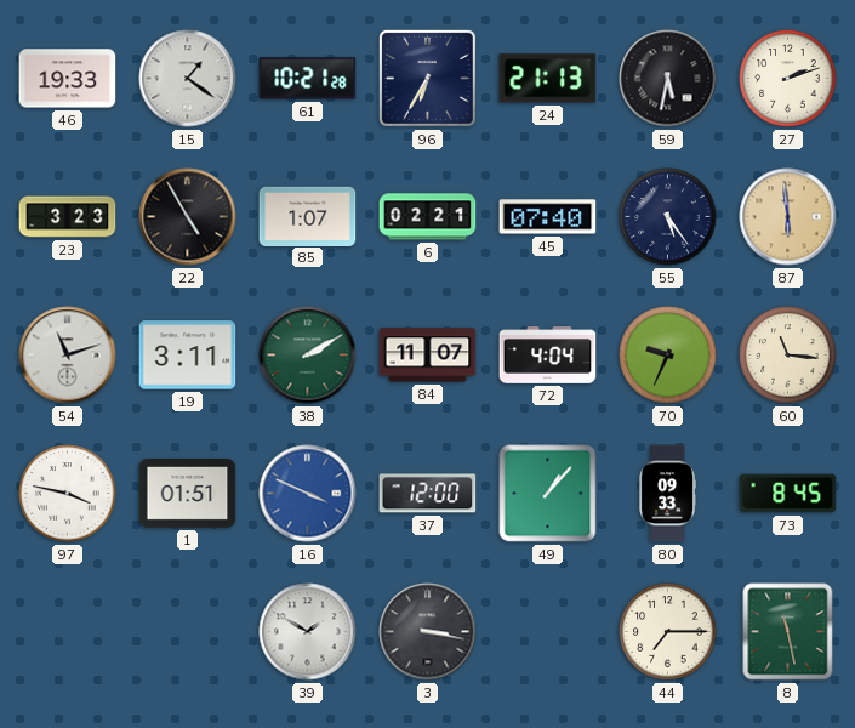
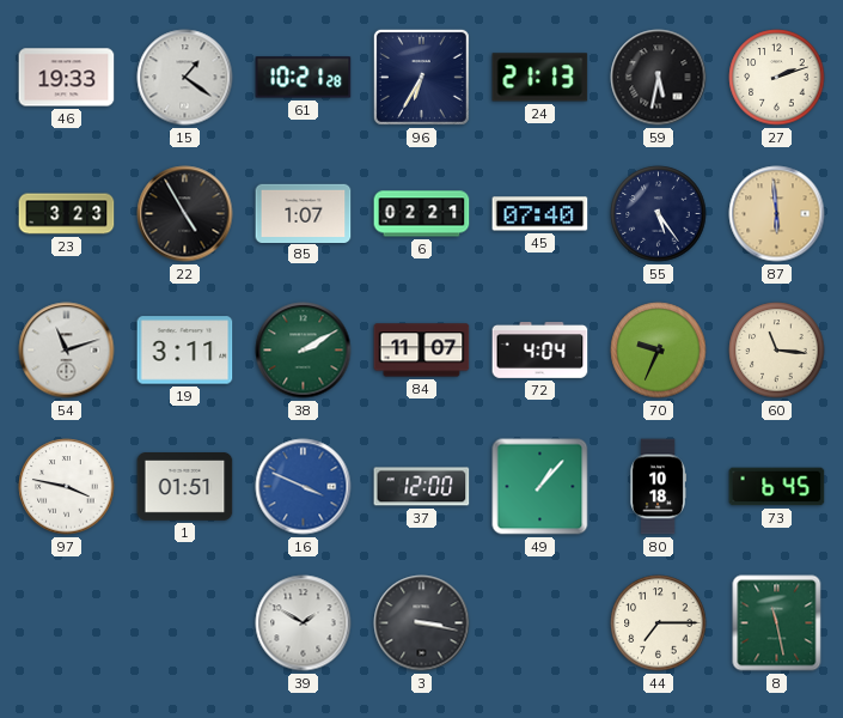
80: 09:33 -> 10:18
73: 8:45 -> 6:45
